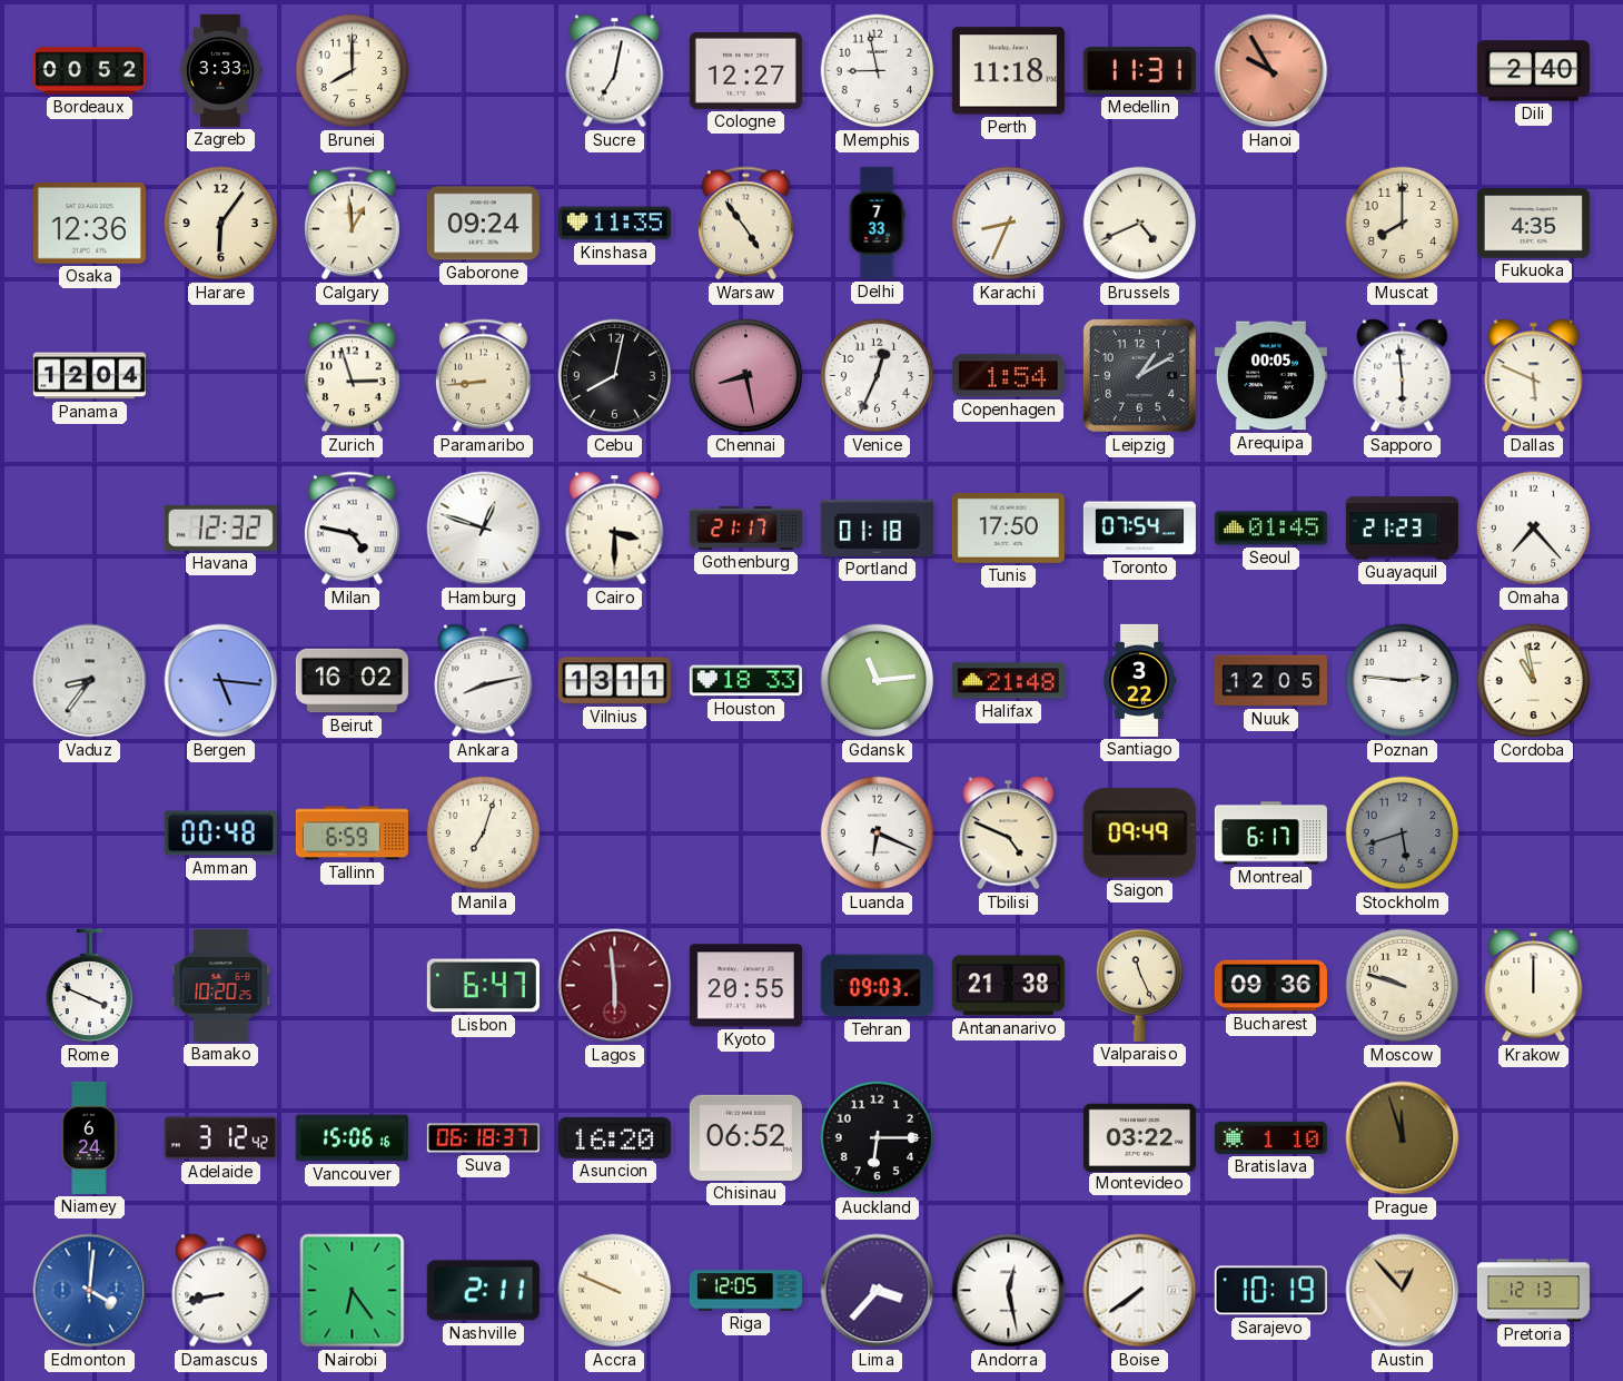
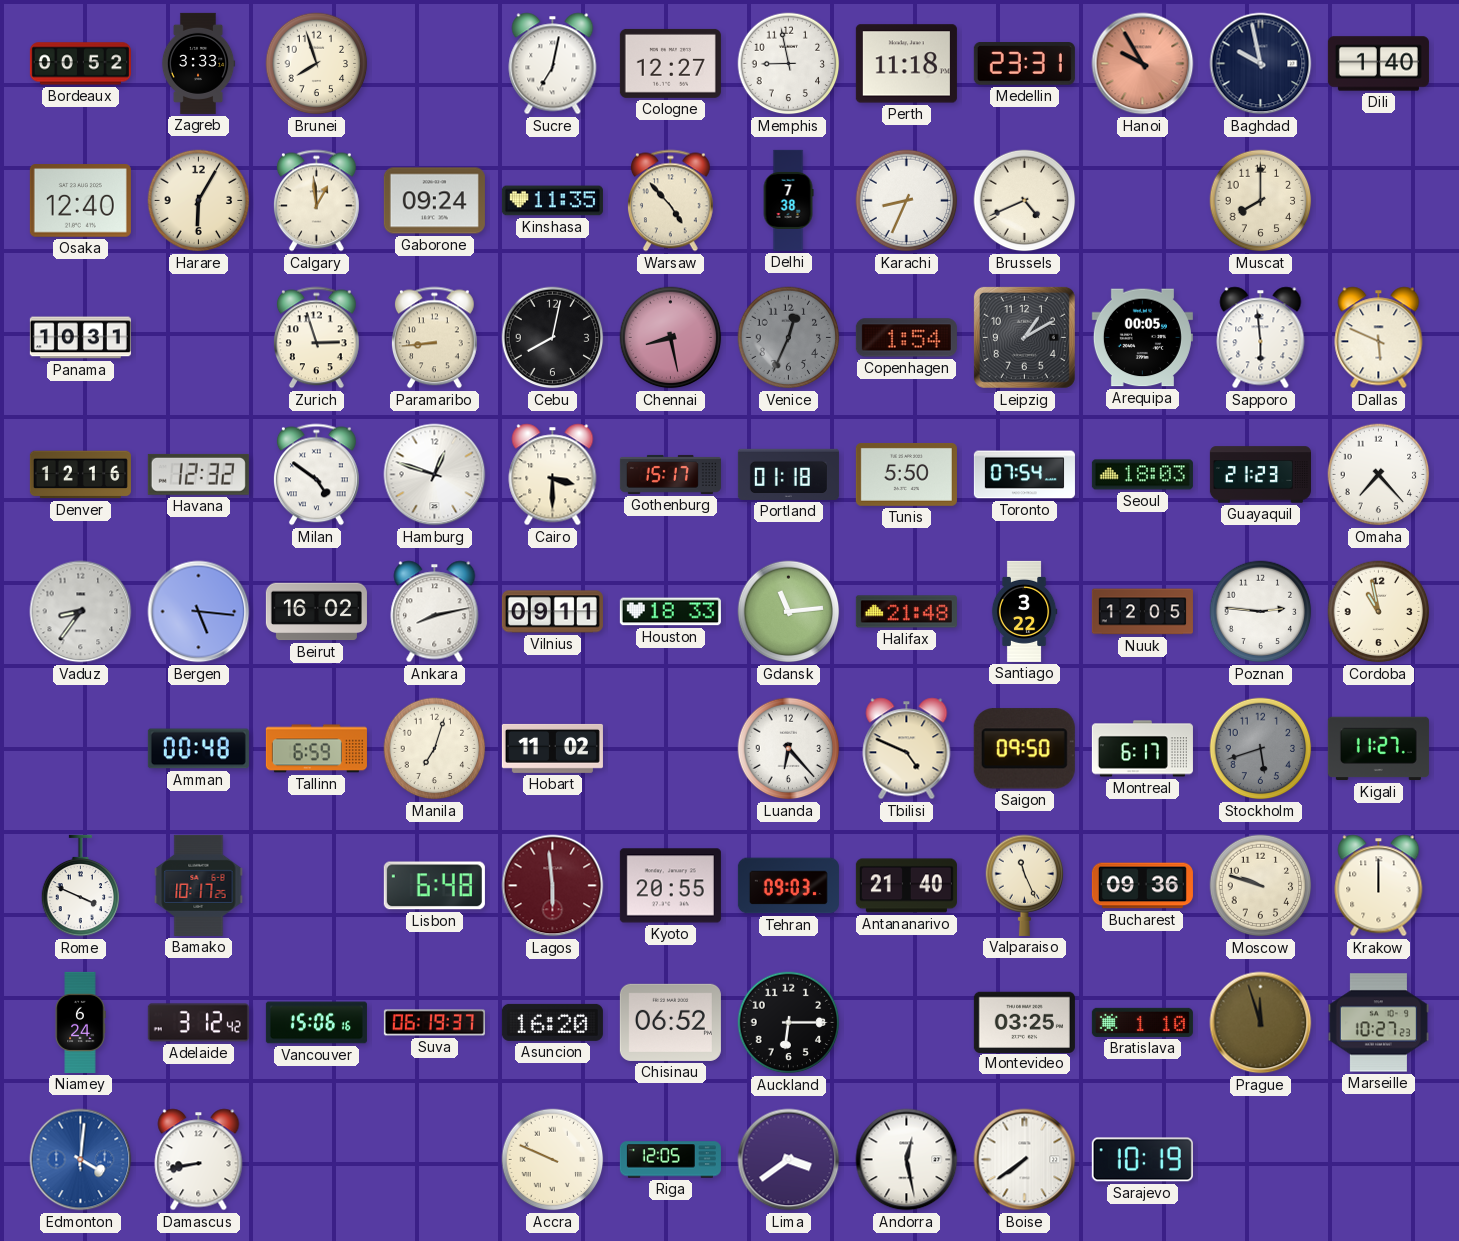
Brunei: 8:00 -> 7:57
Medellin: 11:31 -> 23:31
Baghdad: none -> 9:58
Dili: 2:40 -> 1:40
Osaka: 12:36 -> 12:40
Harare: 6:06 -> 6:05
Warsaw: 4:54 -> 4:53
Delhi: 7:33 -> 7:38
Fukuoka: 4:35 -> none
Panama: 12:04 -> 10:31
Venice dial: white -> grey
Denver: none -> 12:16
Milan: 4:47 -> 4:51
Gothenburg: 21:17 -> 15:17
Tunis: 17:50 -> 5:50
Seoul: 01:45 -> 18:03
Vilnius: 13:11 -> 09:11
Hobart: none -> 11:02
Luanda: 6:19 -> 6:23
Saigon: 09:49 -> 09:50
Kigali: none -> 11:27
Bamako: 10:20 -> 10:17
Lisbon: 6:47 -> 6:48
Antananarivo: 21:38 -> 21:40
Suva: 06:18 -> 06:19
Montevideo: 03:22 -> 03:25
Marseille: none -> 10:27
Nairobi: 6:24 -> none
Nashville: 2:11 -> none
Lima: 3:37 -> 3:39
Austin: 12:53 -> none
Pretoria: 12:13 -> none
